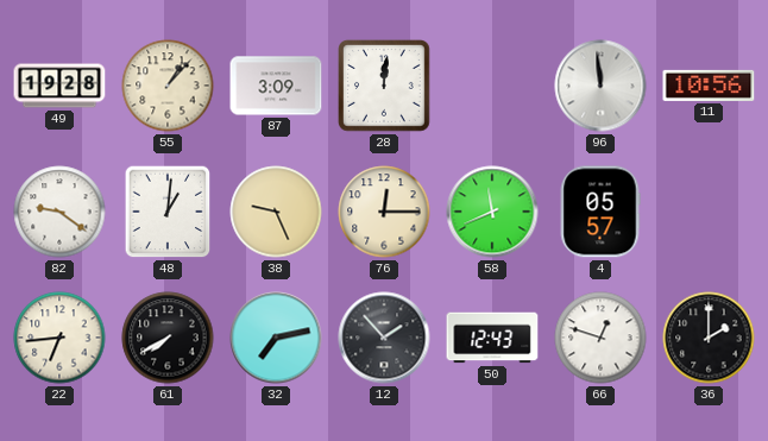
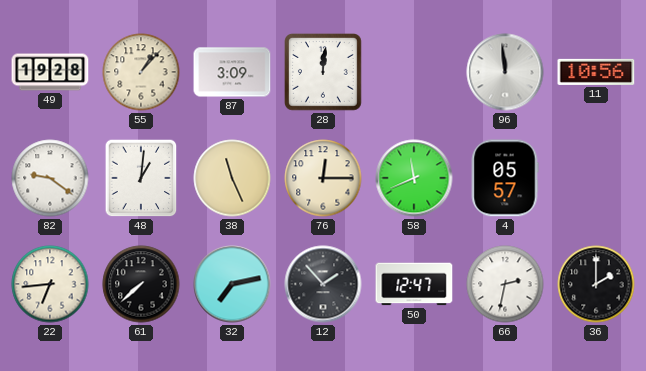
38: 9:26 -> 11:26
61: 7:40 -> 7:38
50: 12:43 -> 12:47
66: 12:48 -> 2:32
